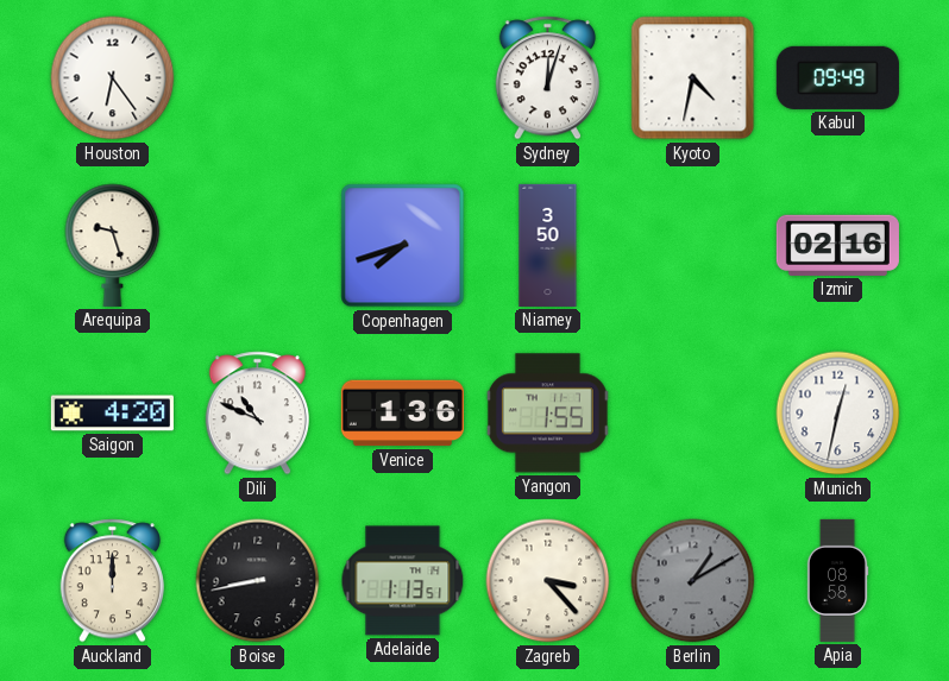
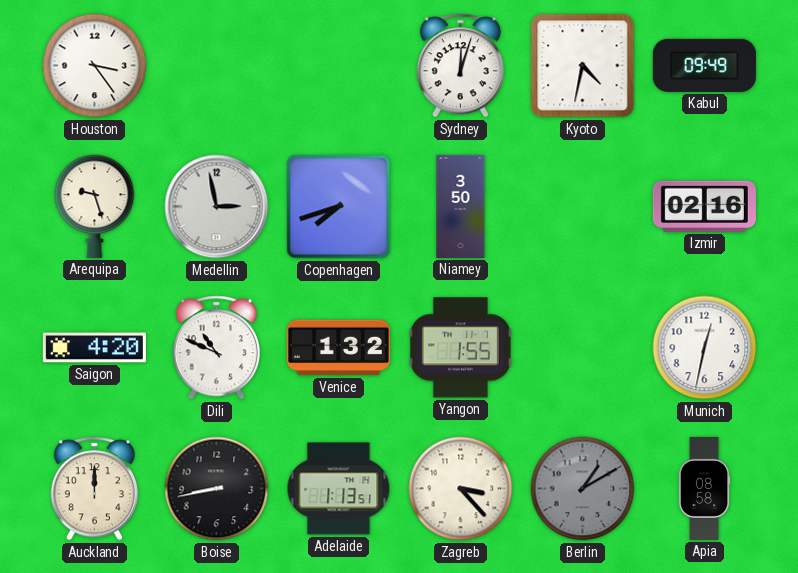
Houston: 6:24 -> 3:24
Medellin: none -> 2:58
Venice: 1:36 -> 1:32
